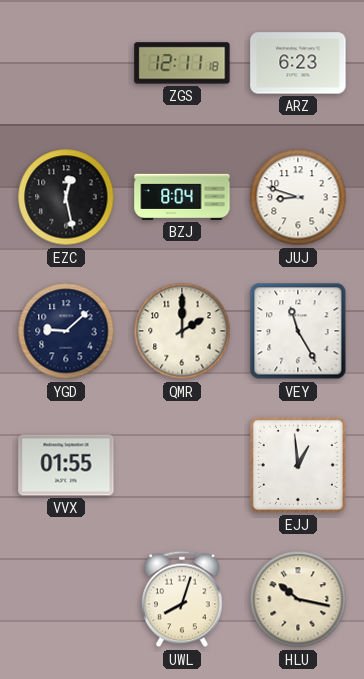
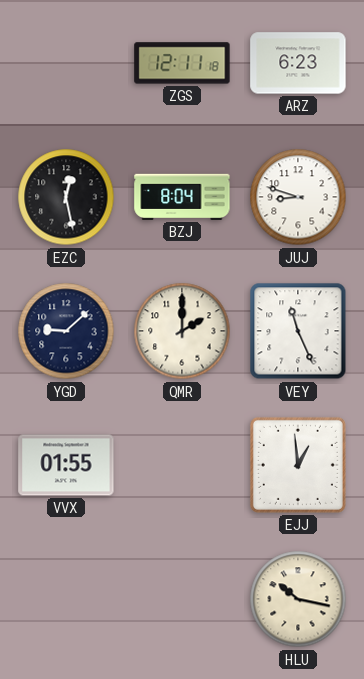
VEY: 11:25 -> 11:26
UWL: 8:03 -> none
